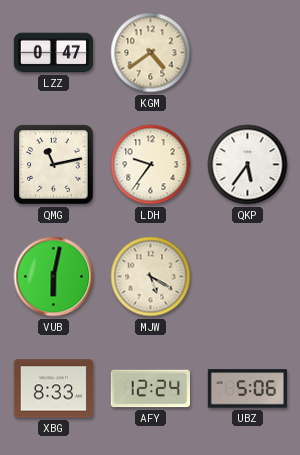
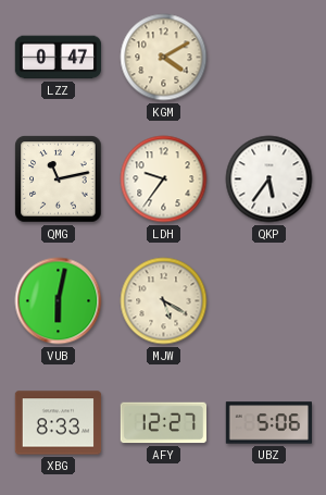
KGM: 4:39 -> 4:10
AFY: 12:24 -> 12:27
